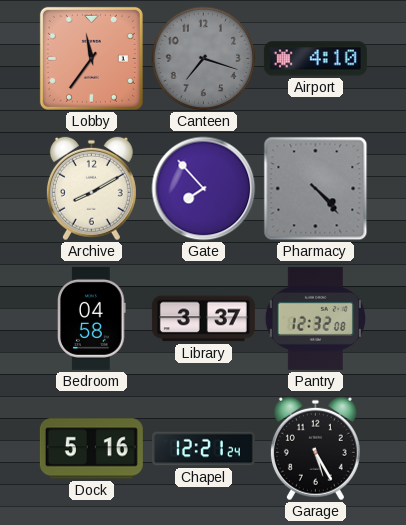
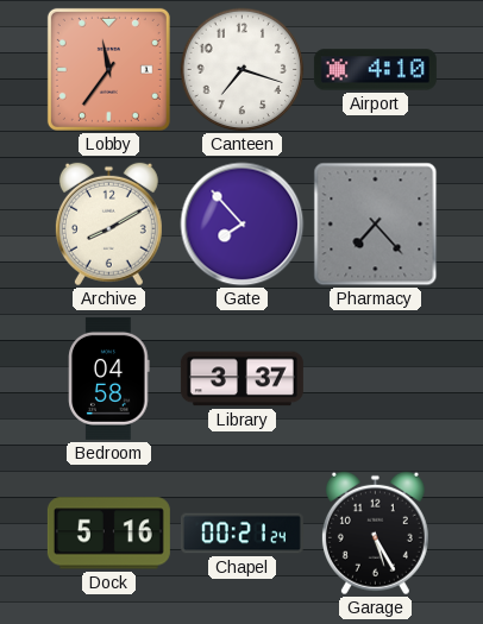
Canteen dial: grey -> white
Pharmacy: 4:23 -> 7:23
Pantry: 12:32 -> none
Chapel: 12:21 -> 00:21
